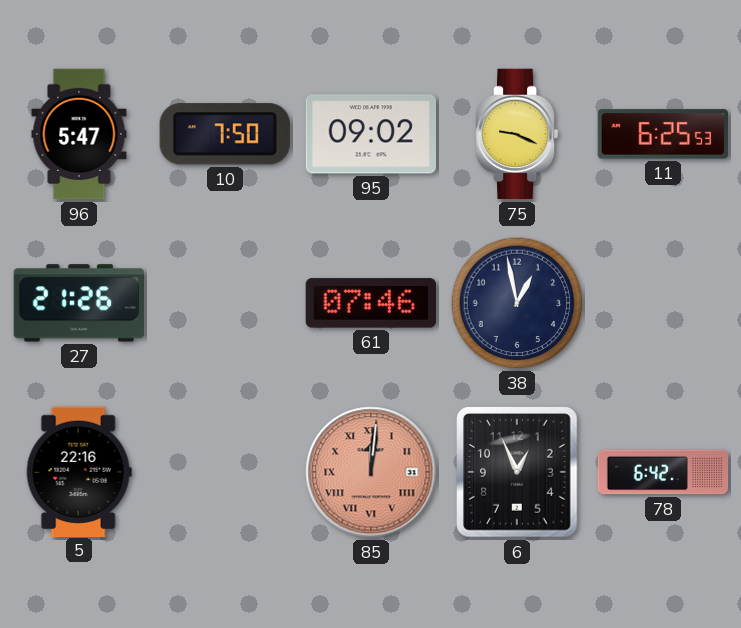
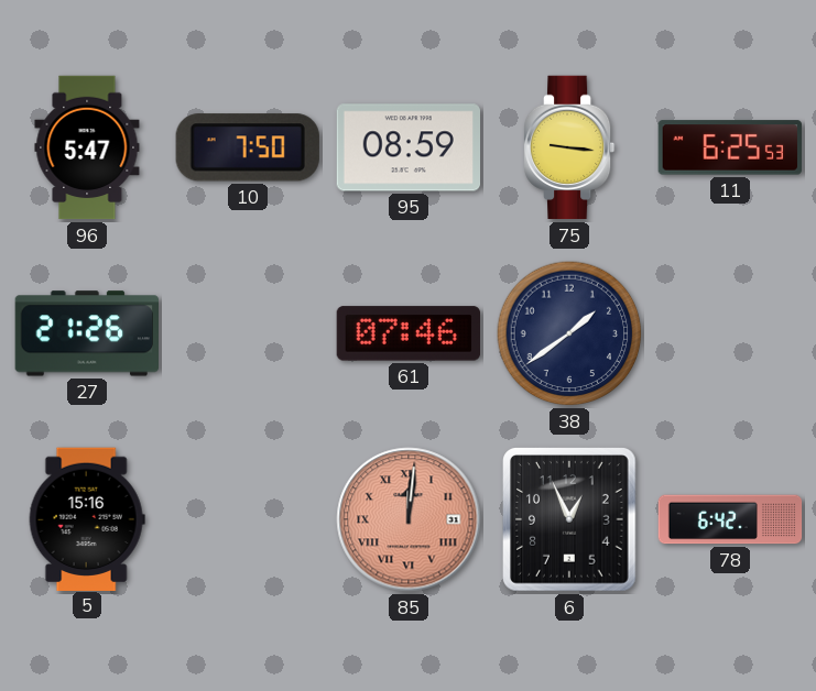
95: 09:02 -> 08:59
75: 9:19 -> 9:16
38: 12:58 -> 1:39
5: 22:16 -> 15:16
